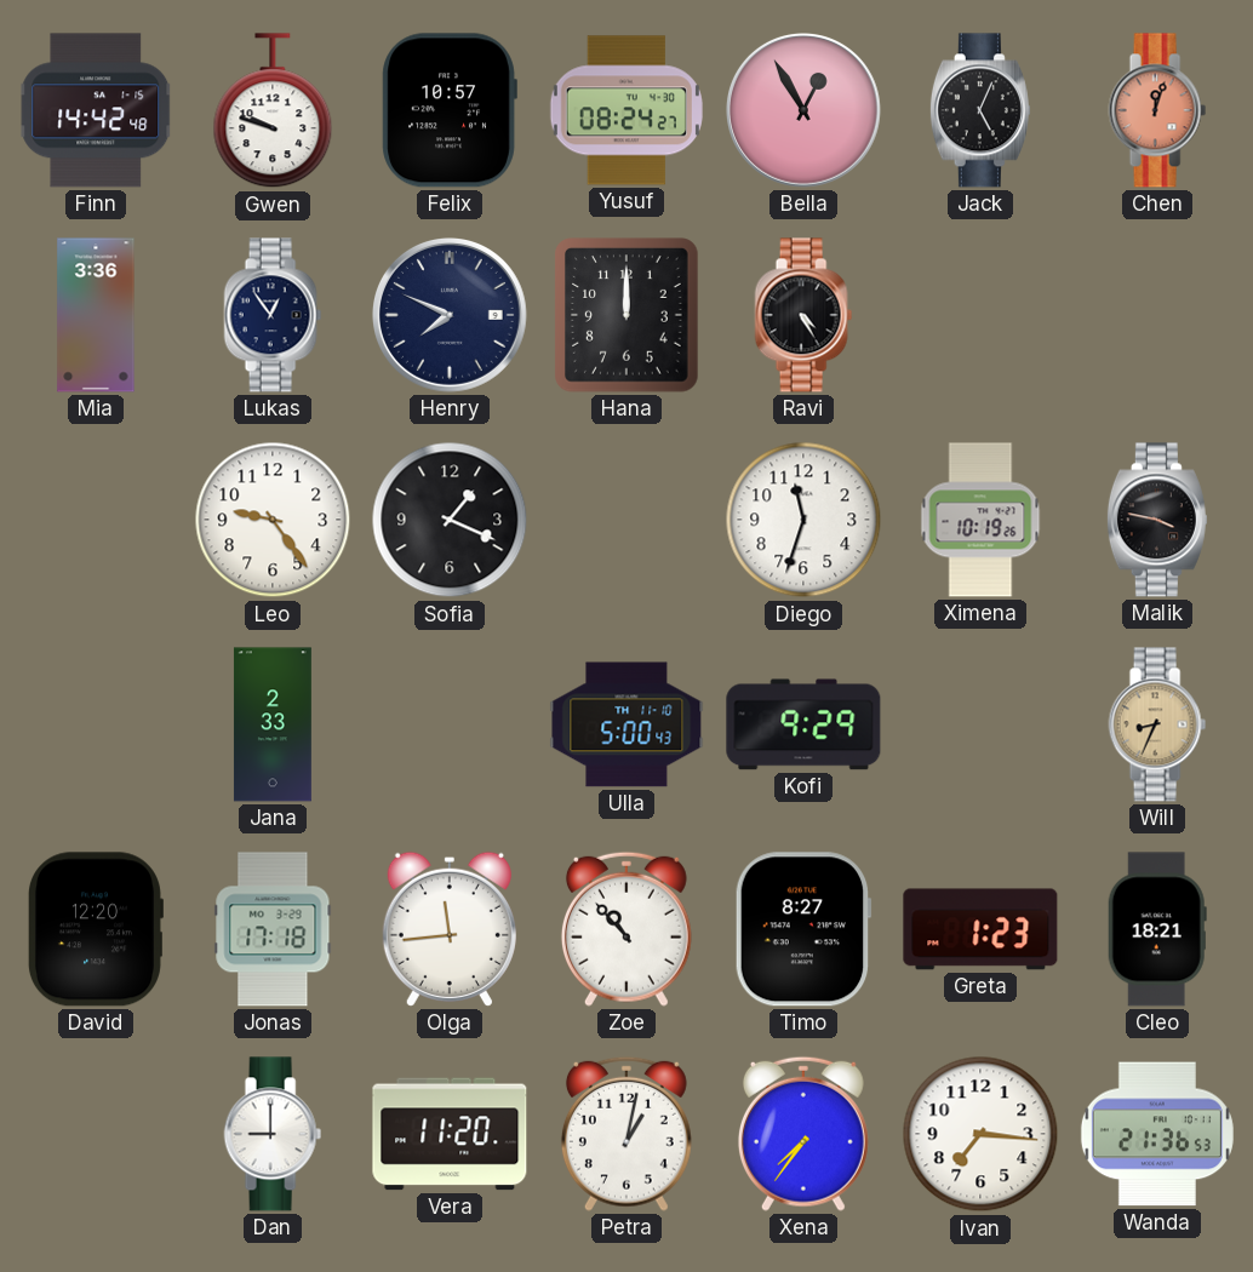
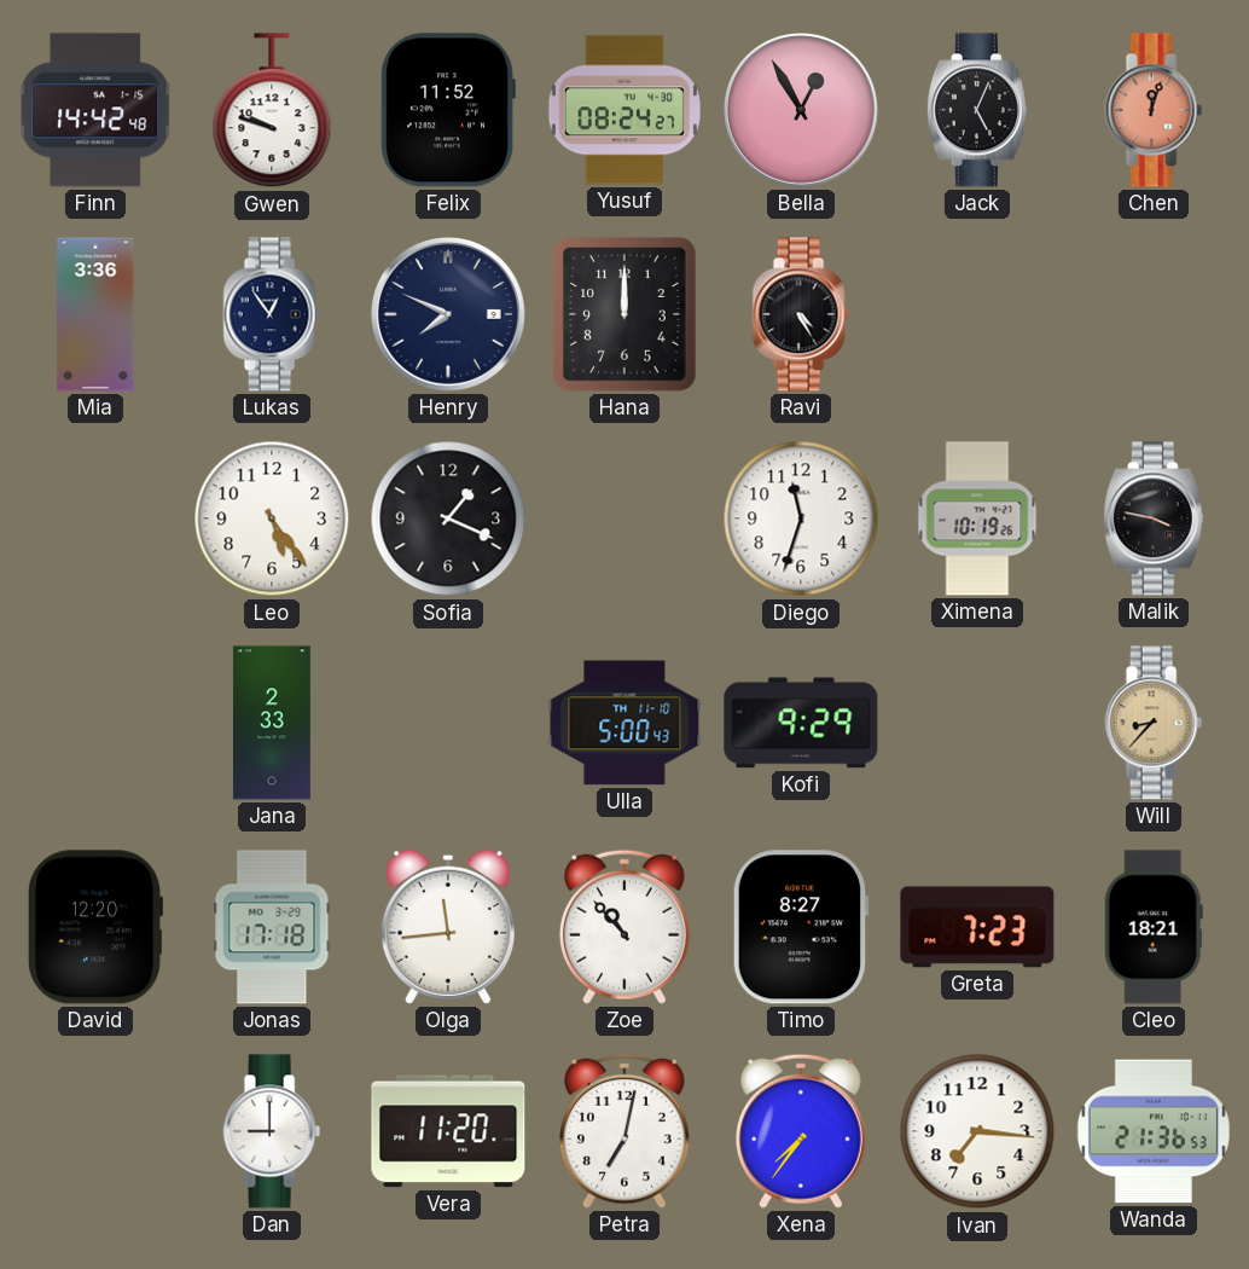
Felix: 10:57 -> 11:52
Leo: 9:24 -> 5:24
Will: 8:34 -> 8:37
Greta: 1:23 -> 7:23
Petra: 1:02 -> 7:02
